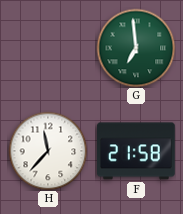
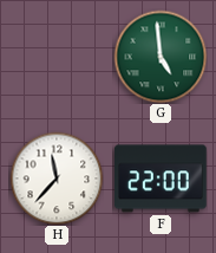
G: 6:59 -> 4:59
F: 21:58 -> 22:00
